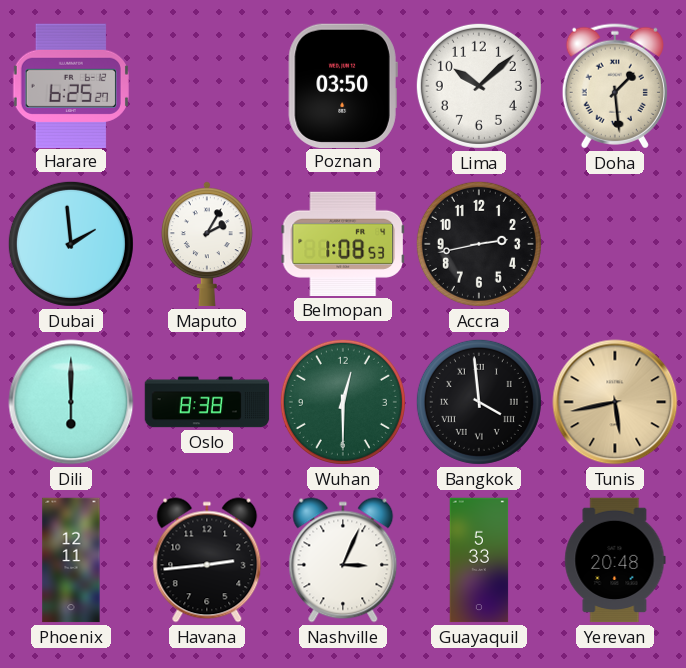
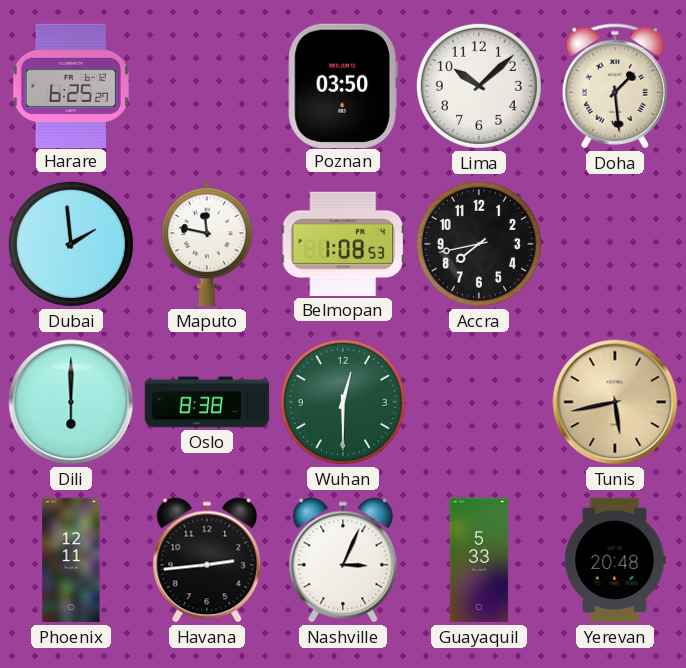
Maputo: 2:05 -> 11:47
Accra: 2:43 -> 7:43
Bangkok: 3:59 -> none
